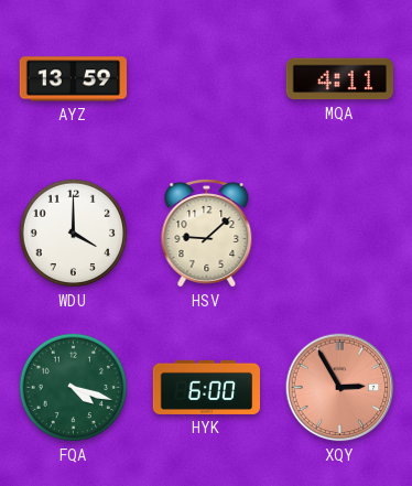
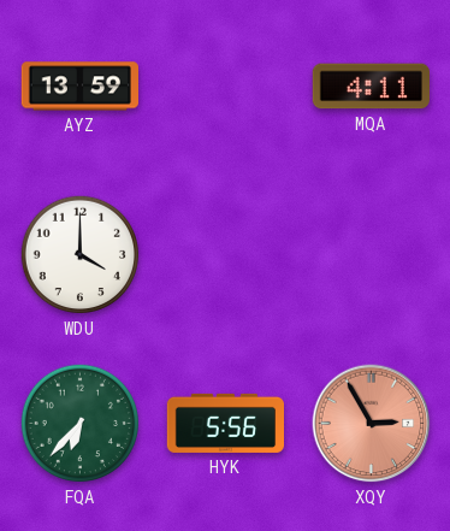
HSV: 9:08 -> none
FQA: 4:18 -> 6:37
HYK: 6:00 -> 5:56
